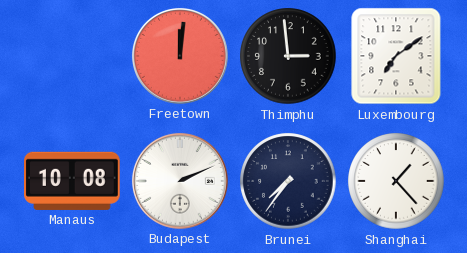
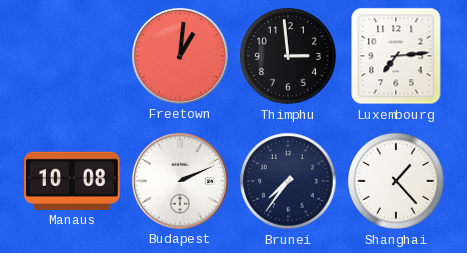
Freetown: 12:01 -> 1:01
Luxembourg: 7:09 -> 7:14
